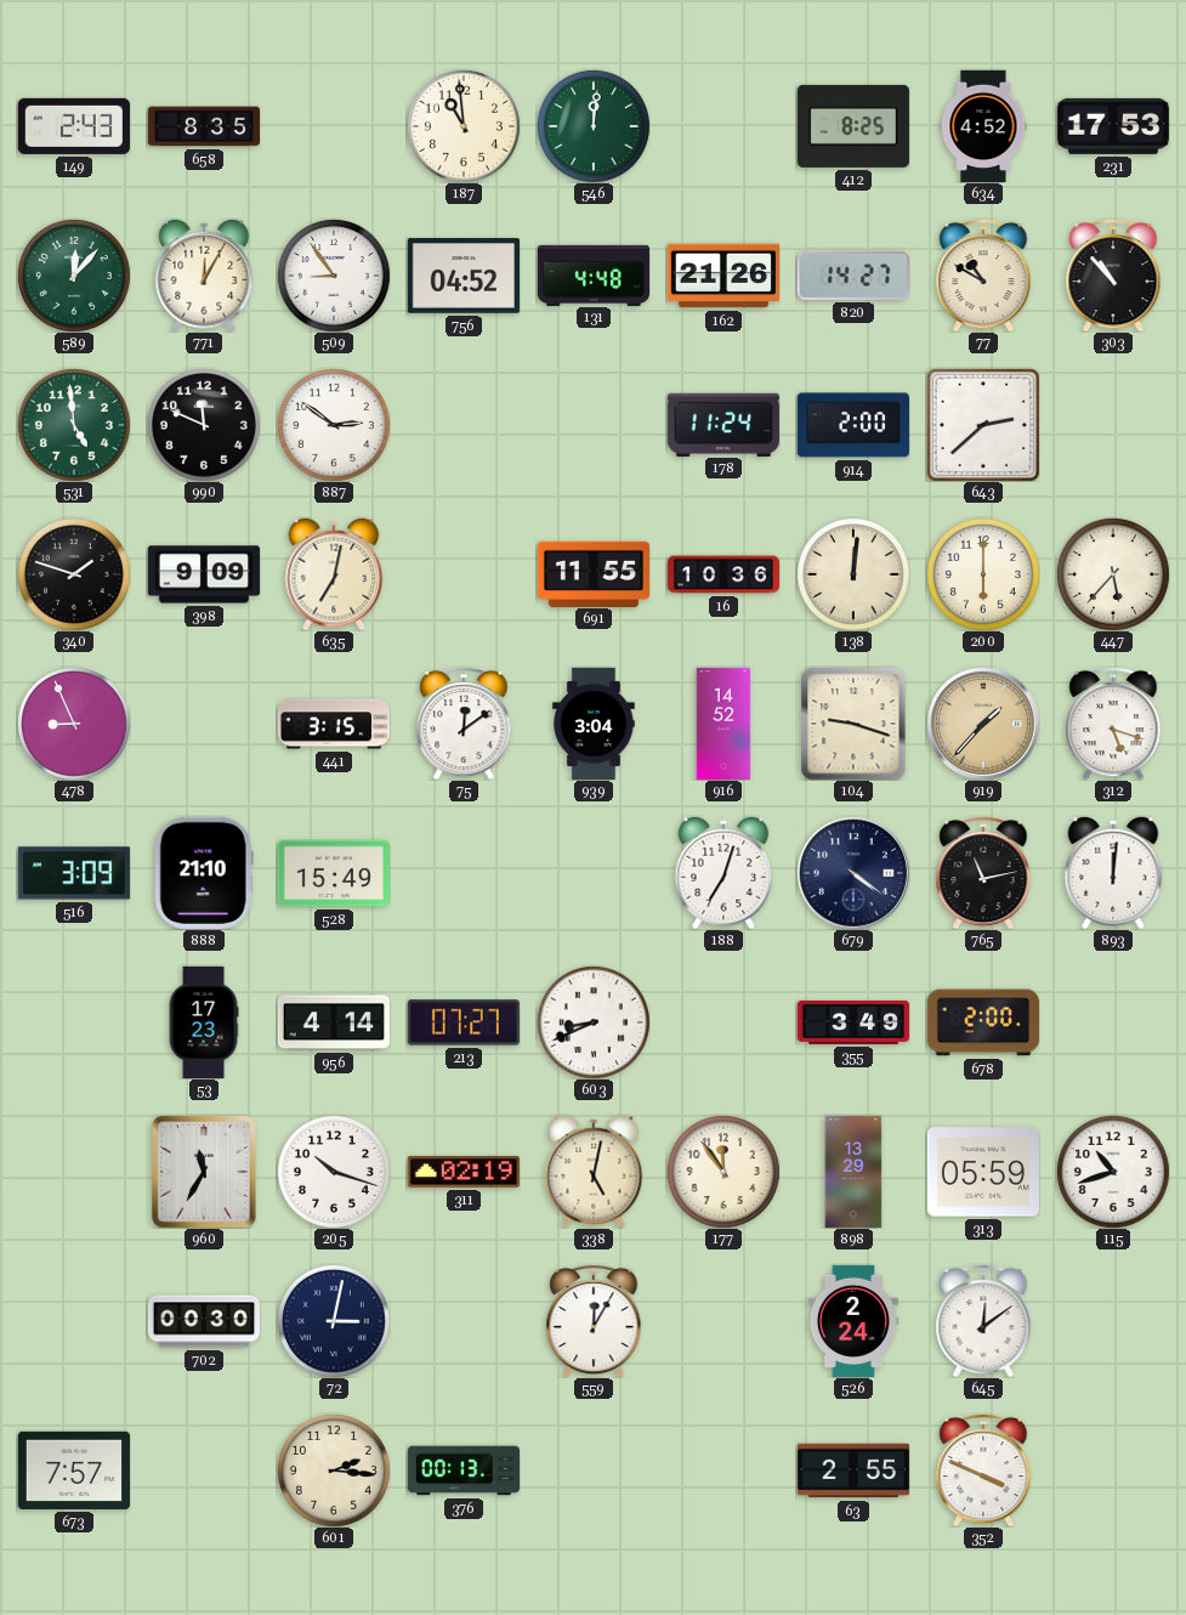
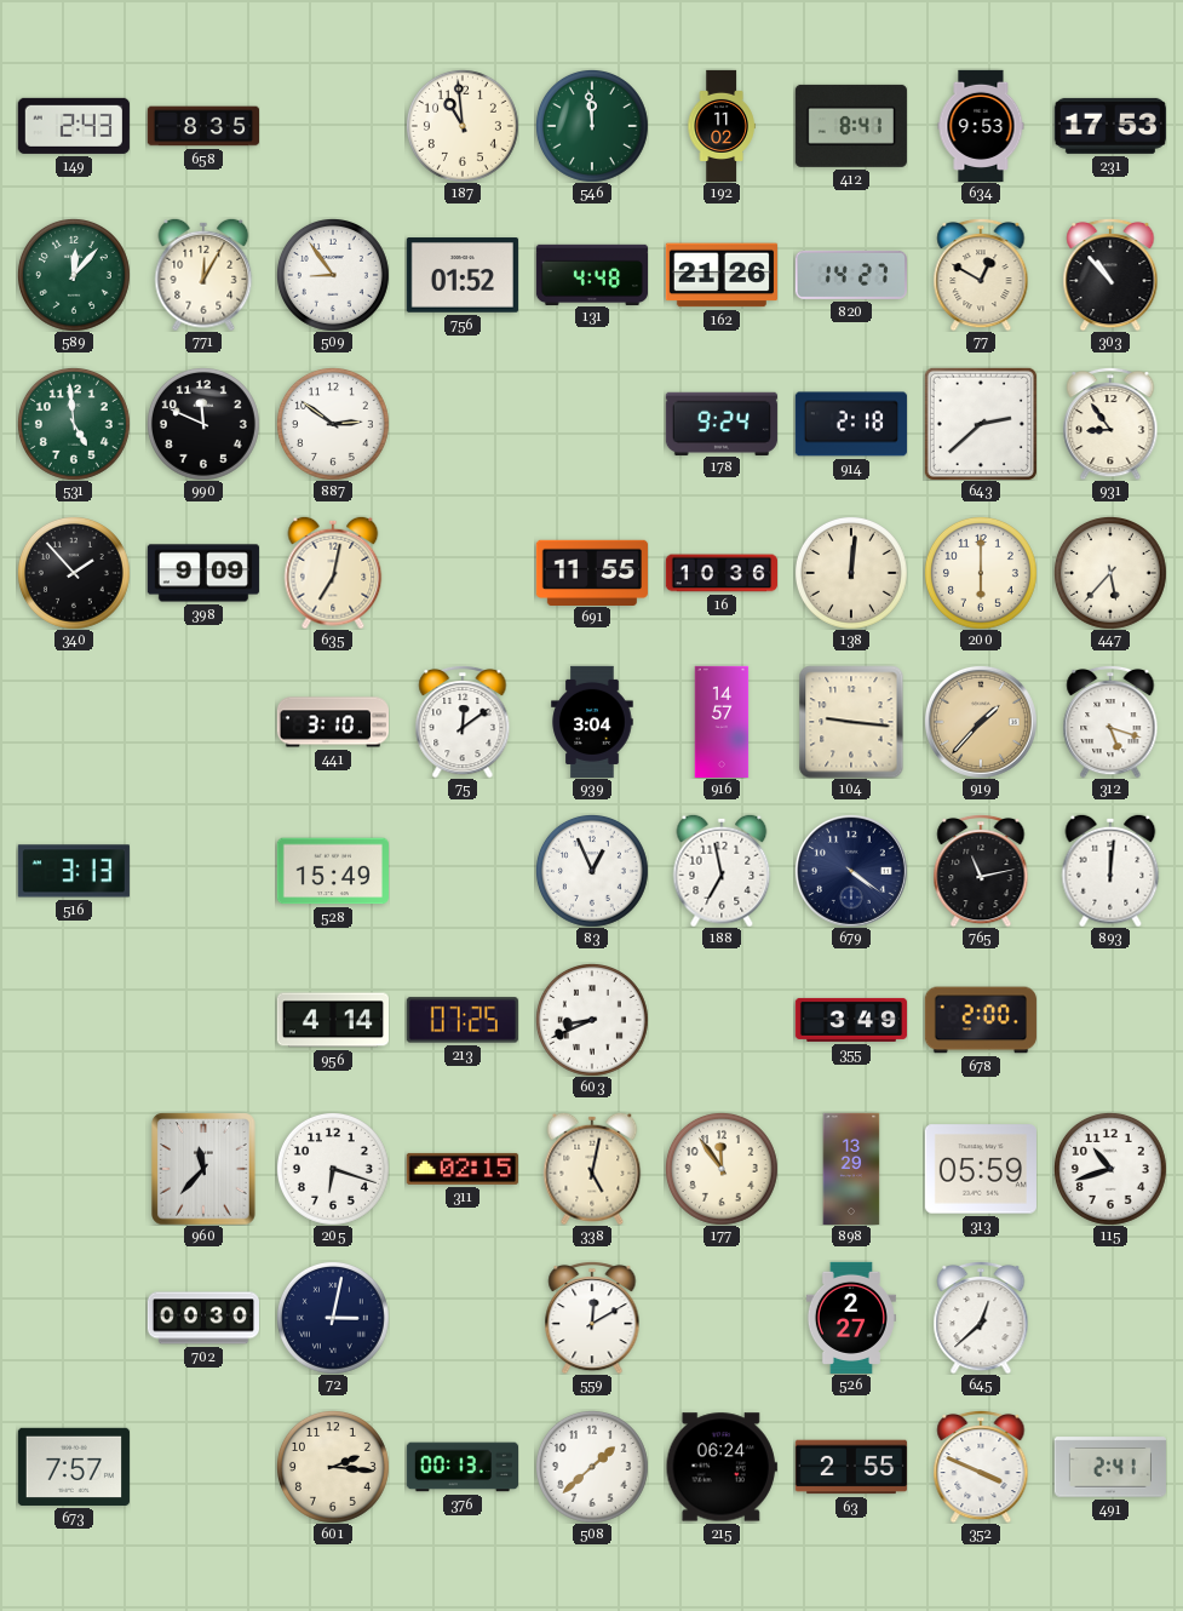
546: 12:01 -> 11:59
192: none -> 11:02
412: 8:25 -> 8:41
634: 4:52 -> 9:53
756: 04:52 -> 01:52
77: 10:50 -> 12:50
178: 11:24 -> 9:24
914: 2:00 -> 2:18
931: none -> 8:54
340: 1:48 -> 1:53
478: 8:56 -> none
441: 3:15 -> 3:10
916: 14:52 -> 14:57
104: 9:18 -> 9:16
516: 3:09 -> 3:13
888: 21:10 -> none
83: none -> 12:56
188: 7:03 -> 6:58
53: 17:23 -> none
213: 07:27 -> 07:25
960: 11:35 -> 11:37
205: 10:18 -> 6:18
311: 02:19 -> 02:15
559: 12:05 -> 12:10
526: 2:24 -> 2:27
645: 12:09 -> 12:38
508: none -> 1:38
215: none -> 06:24
491: none -> 2:41
